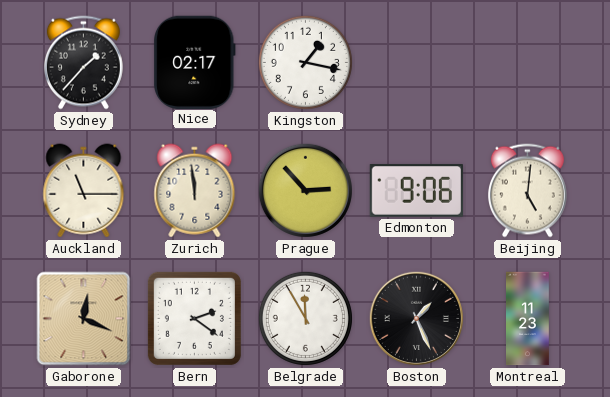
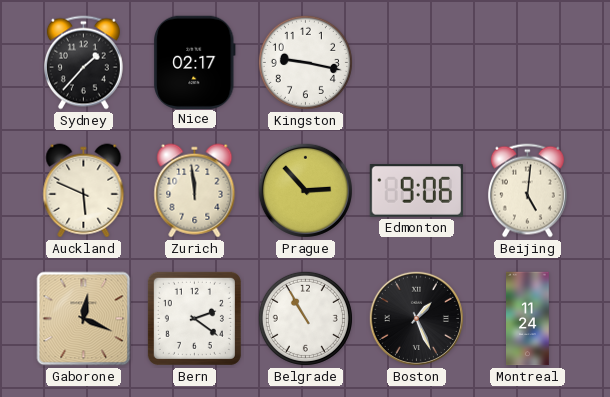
Kingston: 1:17 -> 9:17
Auckland: 11:15 -> 5:49
Belgrade: 11:55 -> 10:55
Montreal: 11:23 -> 11:24
